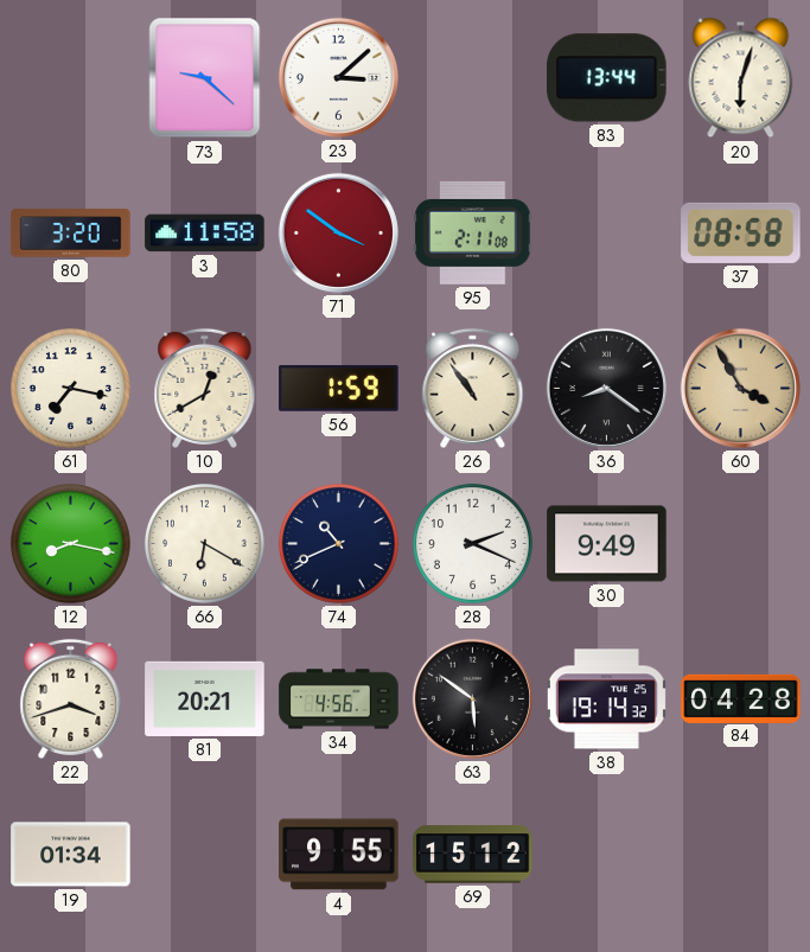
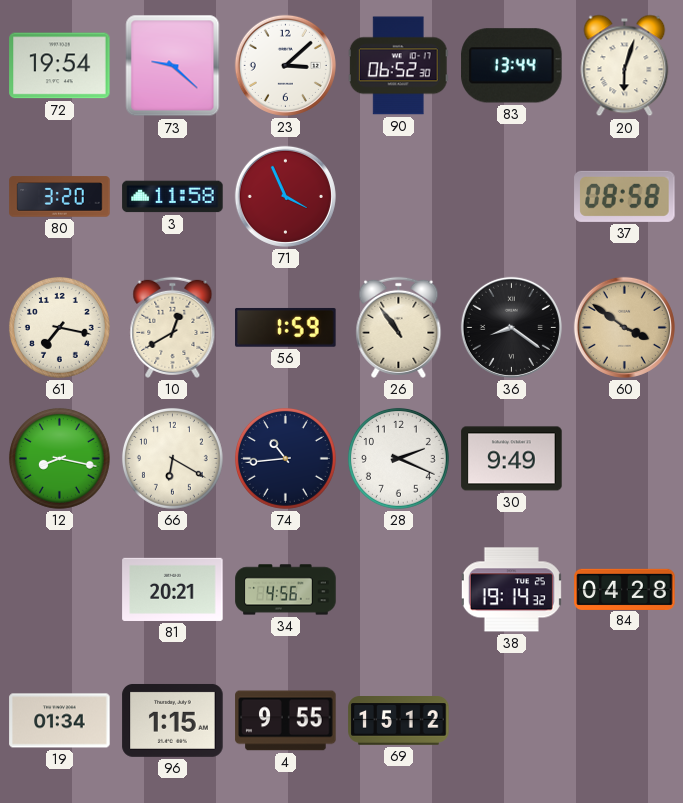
72: none -> 19:54
90: none -> 06:52
71: 3:51 -> 3:56
95: 2:11 -> none
60: 3:55 -> 3:51
74: 10:41 -> 10:44
22: 3:42 -> none
63: 5:51 -> none
96: none -> 1:15
